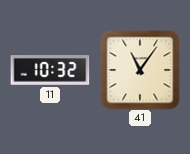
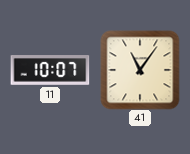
11: 10:32 -> 10:07
